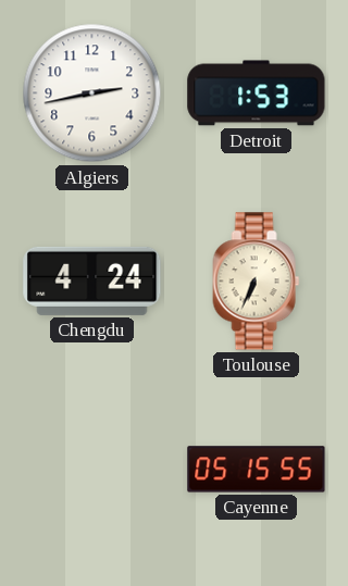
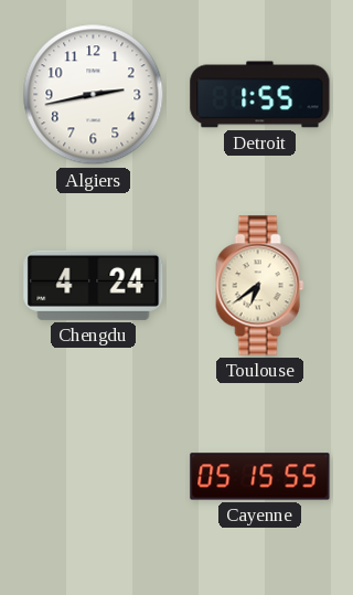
Detroit: 1:53 -> 1:55
Toulouse: 6:34 -> 6:39
